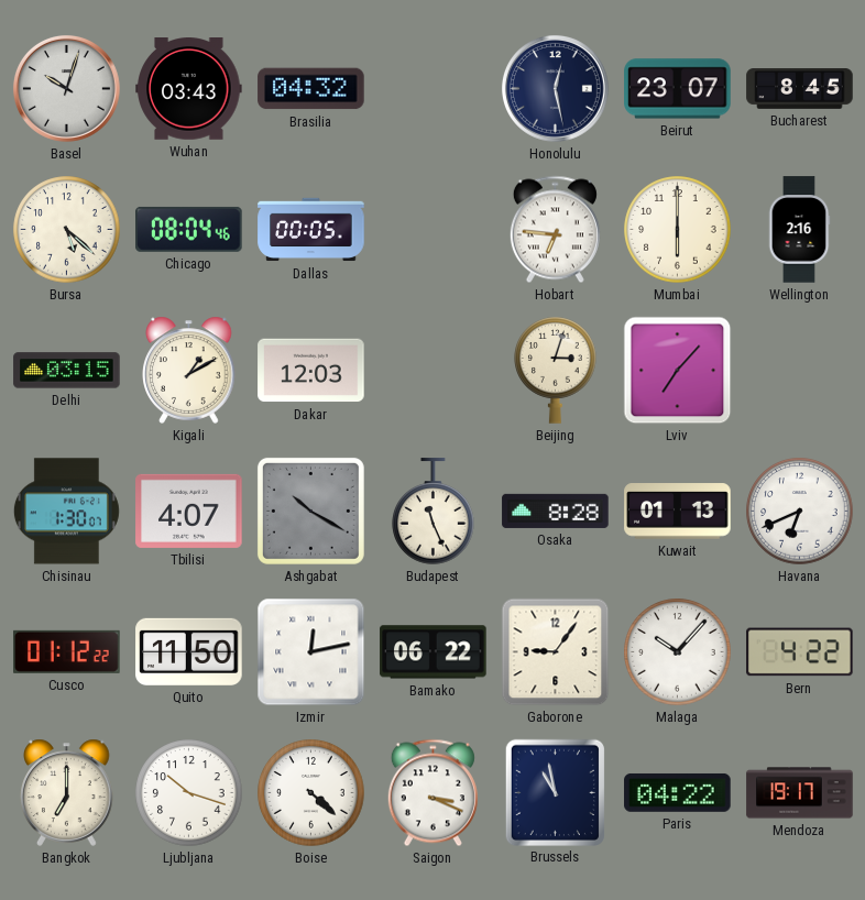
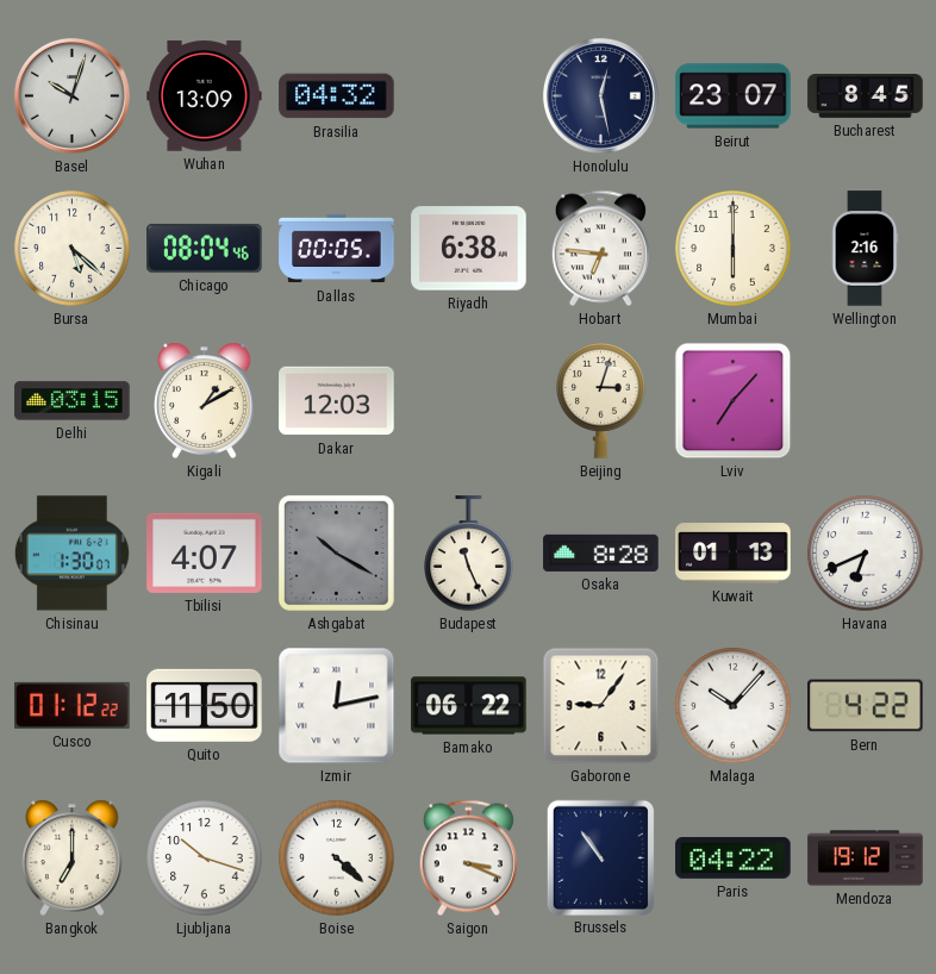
Wuhan: 03:43 -> 13:09
Riyadh: none -> 6:38
Brussels: 10:58 -> 10:54
Mendoza: 19:17 -> 19:12
